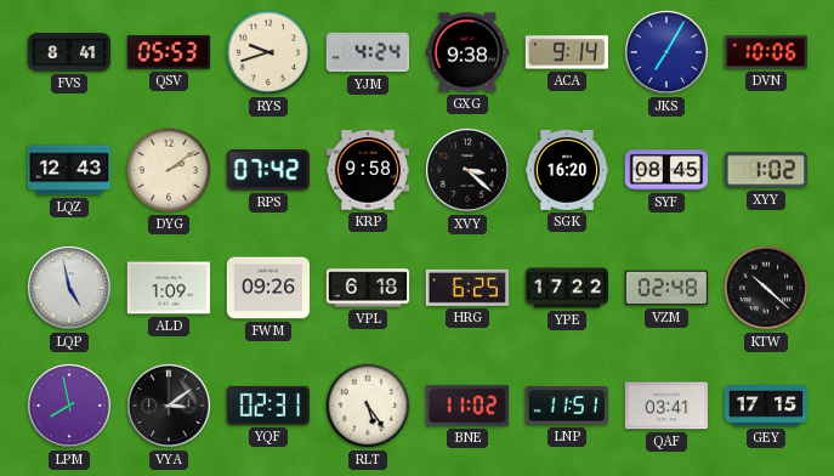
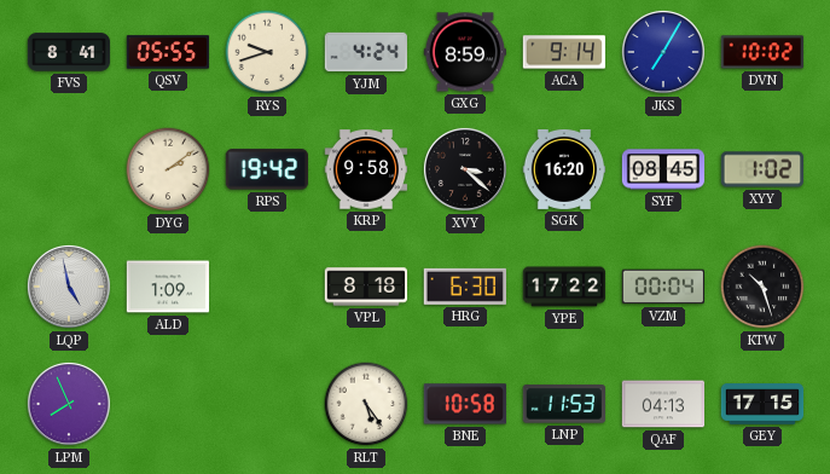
QSV: 05:53 -> 05:55
GXG: 9:38 -> 8:59
DVN: 10:06 -> 10:02
LQZ: 12:43 -> none
RPS: 07:42 -> 19:42
FWM: 09:26 -> none
VPL: 6:18 -> 8:18
HRG: 6:25 -> 6:30
VZM: 02:48 -> 00:04
KTW: 10:22 -> 10:27
LPM: 7:58 -> 7:56
VYA: 3:09 -> none
YQF: 02:31 -> none
BNE: 11:02 -> 10:58
LNP: 11:51 -> 11:53
QAF: 03:41 -> 04:13
